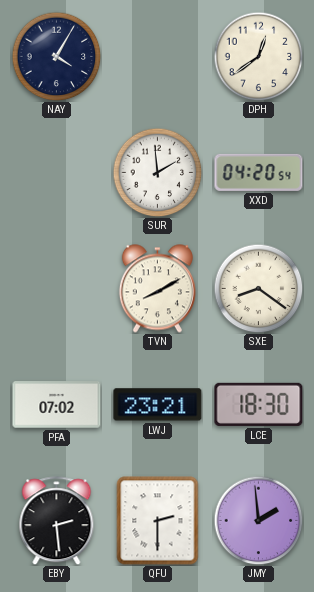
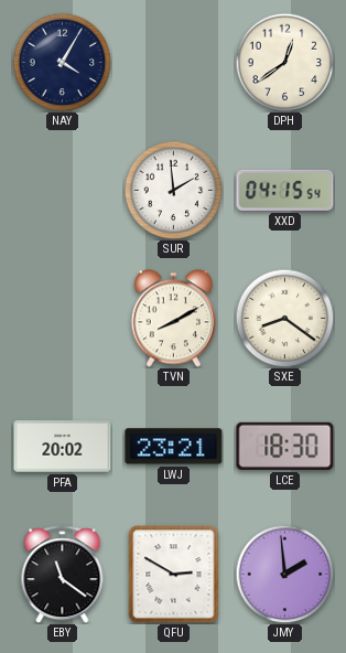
XXD: 04:20 -> 04:15
PFA: 07:02 -> 20:02
EBY: 2:29 -> 11:21
QFU: 2:30 -> 2:50
